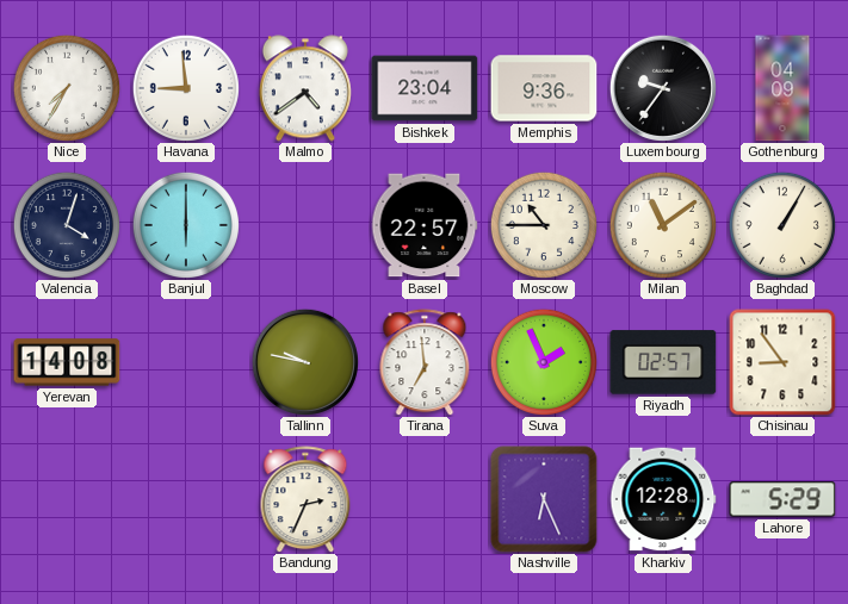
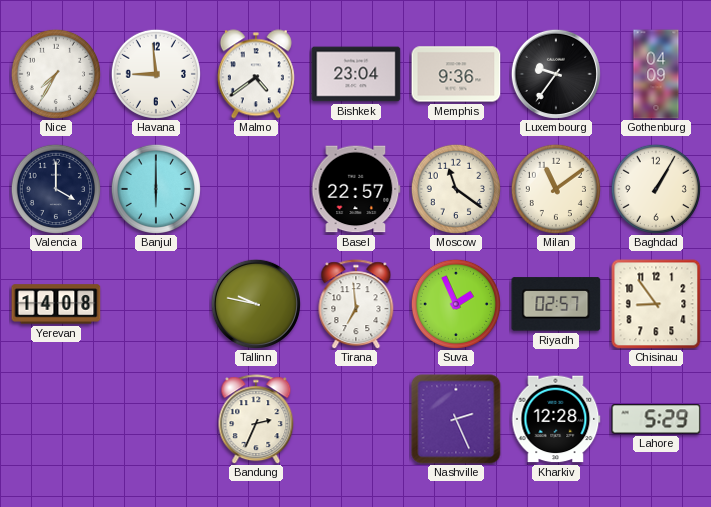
Valencia: 4:03 -> 4:00
Moscow: 10:45 -> 11:21
Nashville: 6:26 -> 2:26
